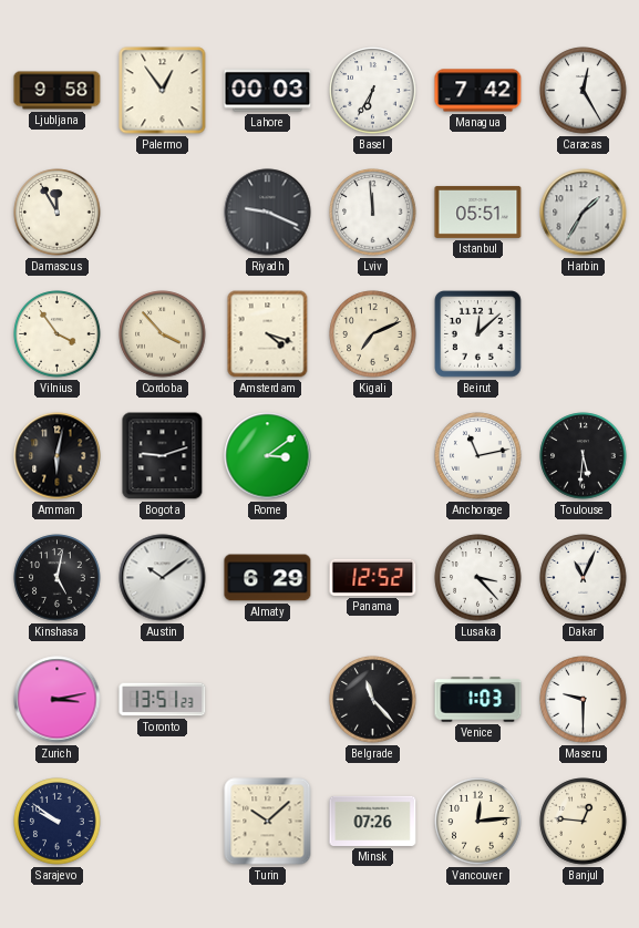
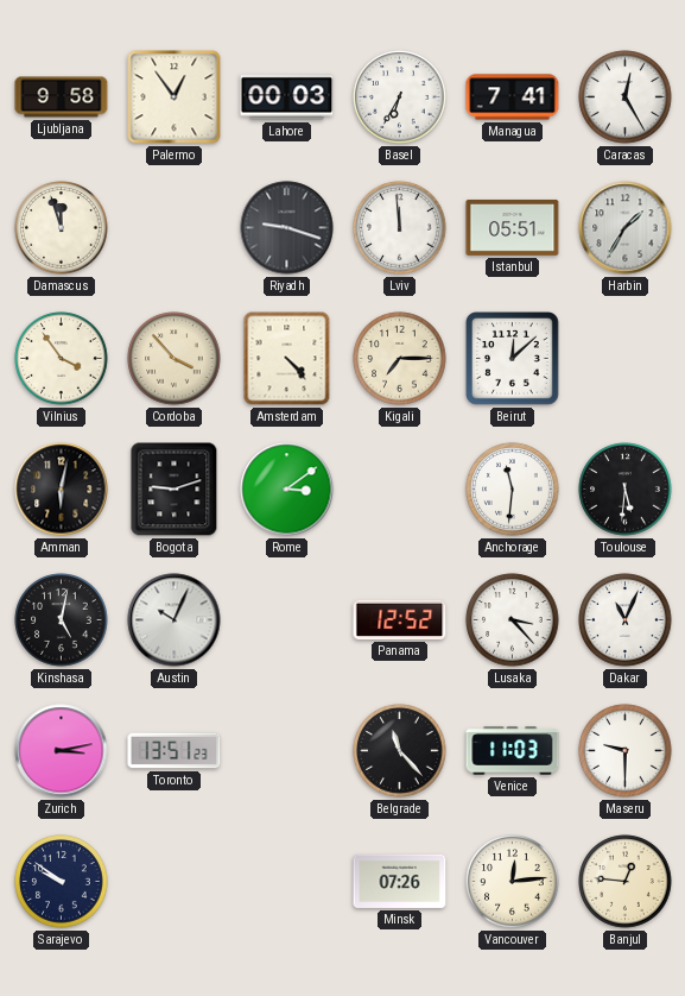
Managua: 7:42 -> 7:41
Damascus: 11:55 -> 11:57
Riyadh: 9:19 -> 9:18
Amsterdam: 4:18 -> 4:23
Kigali: 7:11 -> 7:15
Anchorage: 11:13 -> 11:31
Austin: 10:09 -> 10:04
Almaty: 6:29 -> none
Venice: 1:03 -> 11:03
Turin: 10:08 -> none
